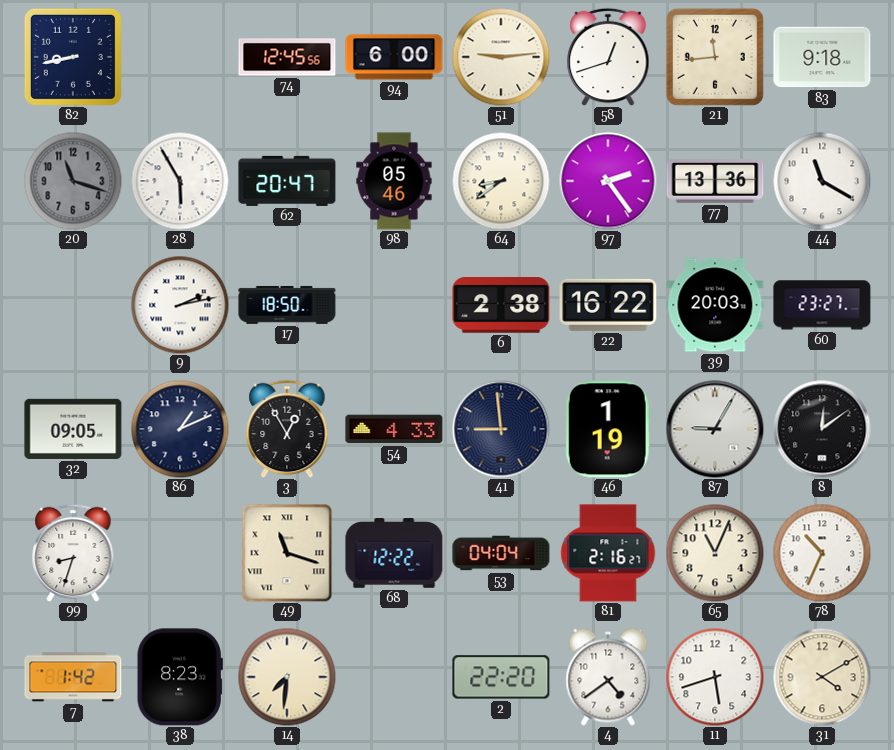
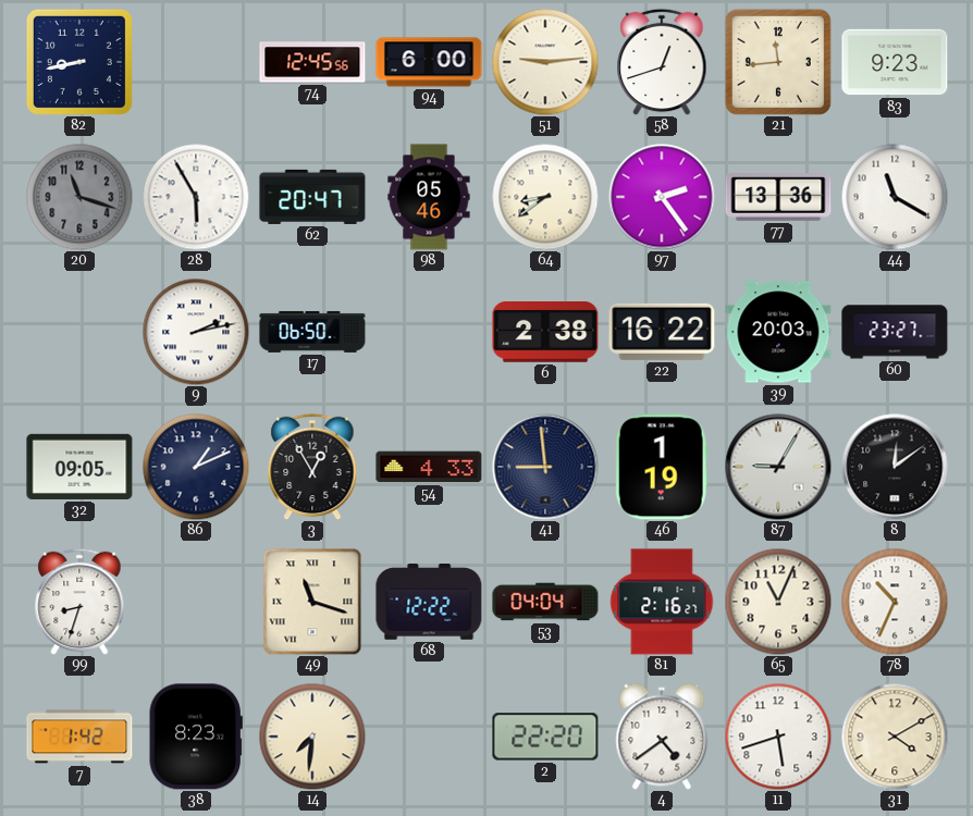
83: 9:18 -> 9:23
17: 18:50 -> 06:50
